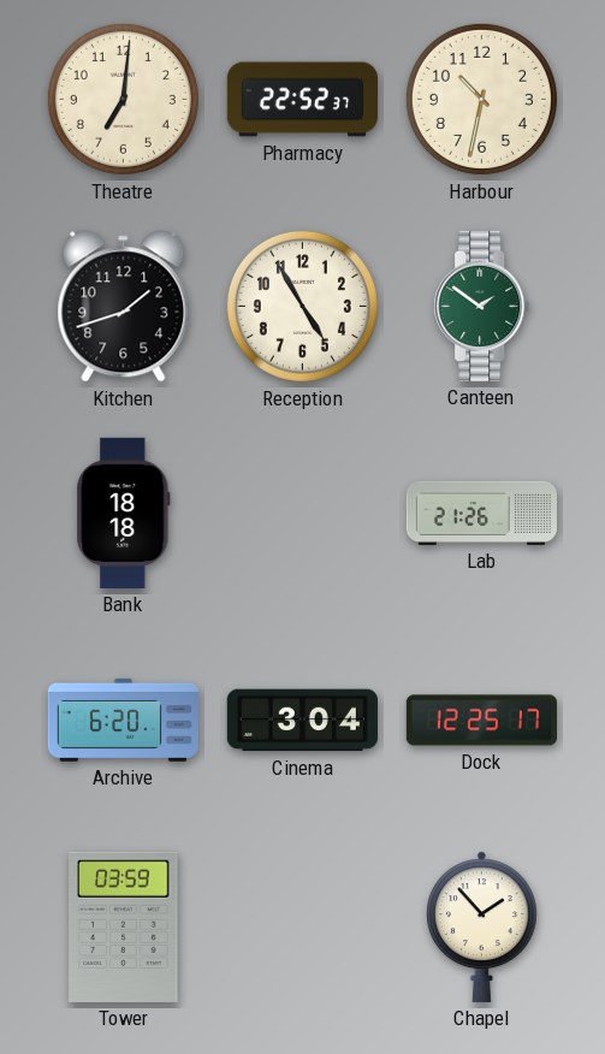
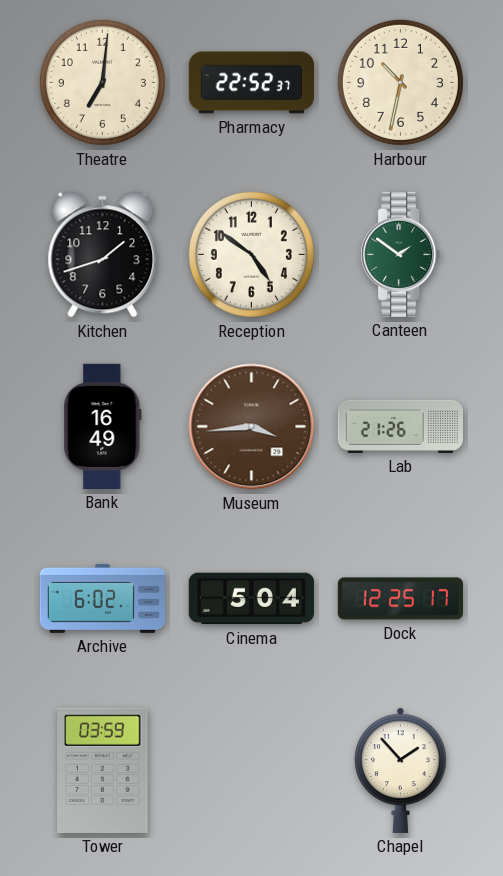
Reception: 4:55 -> 4:51
Bank: 18:18 -> 16:49
Museum: none -> 3:44
Archive: 6:20 -> 6:02
Cinema: 3:04 -> 5:04
